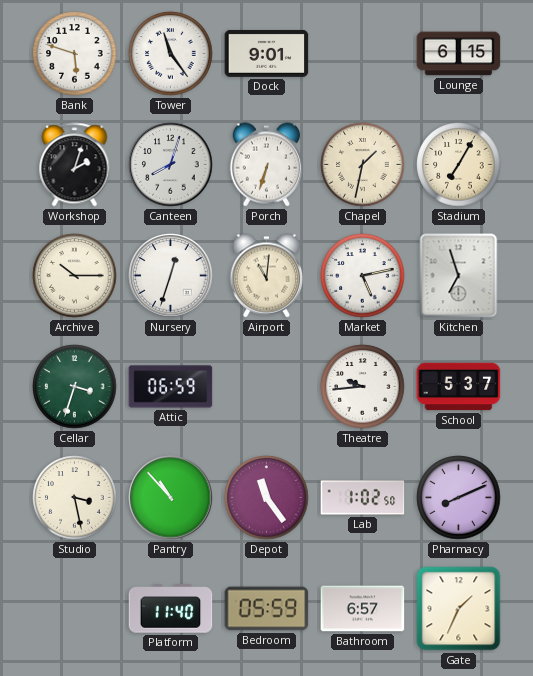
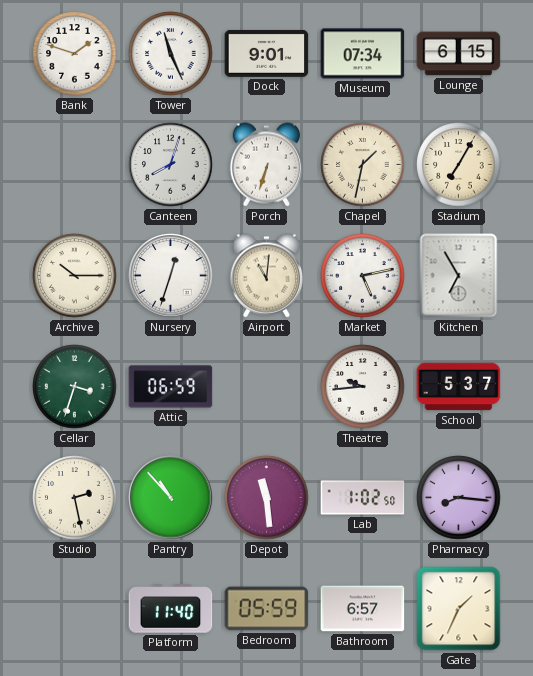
Bank: 5:48 -> 1:48
Tower: 11:24 -> 11:26
Museum: none -> 07:34
Workshop: 2:03 -> none
Kitchen: 6:57 -> 6:55
Studio: 3:28 -> 2:28
Depot: 11:24 -> 11:29
Pharmacy: 8:11 -> 8:16
